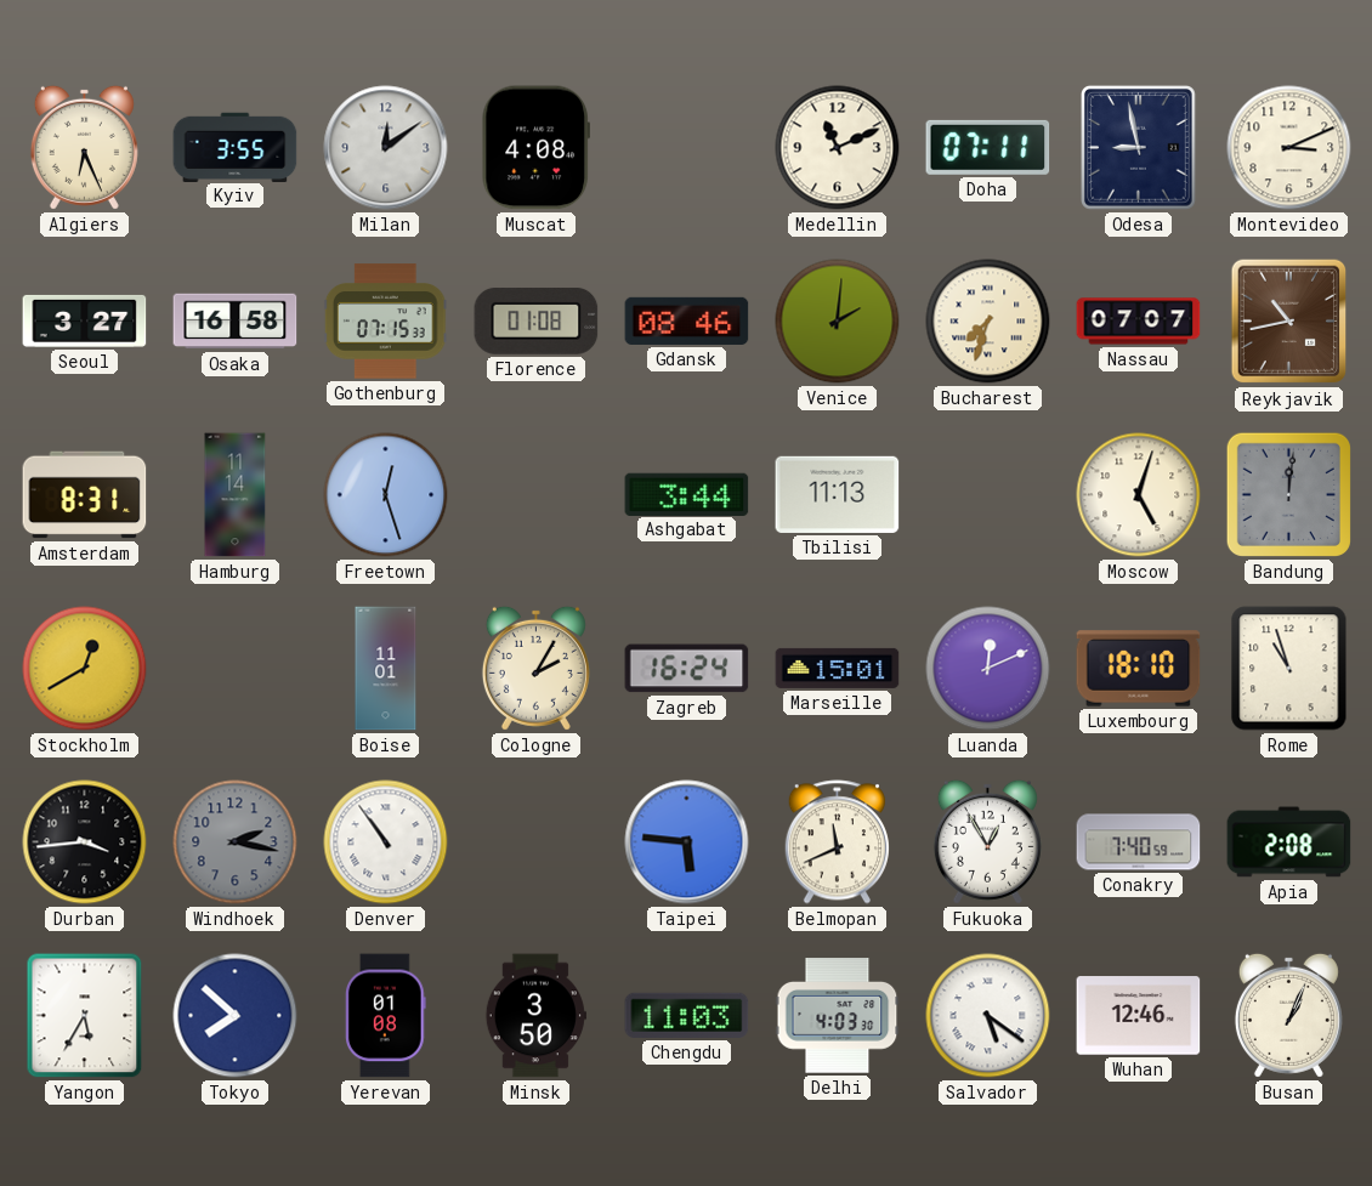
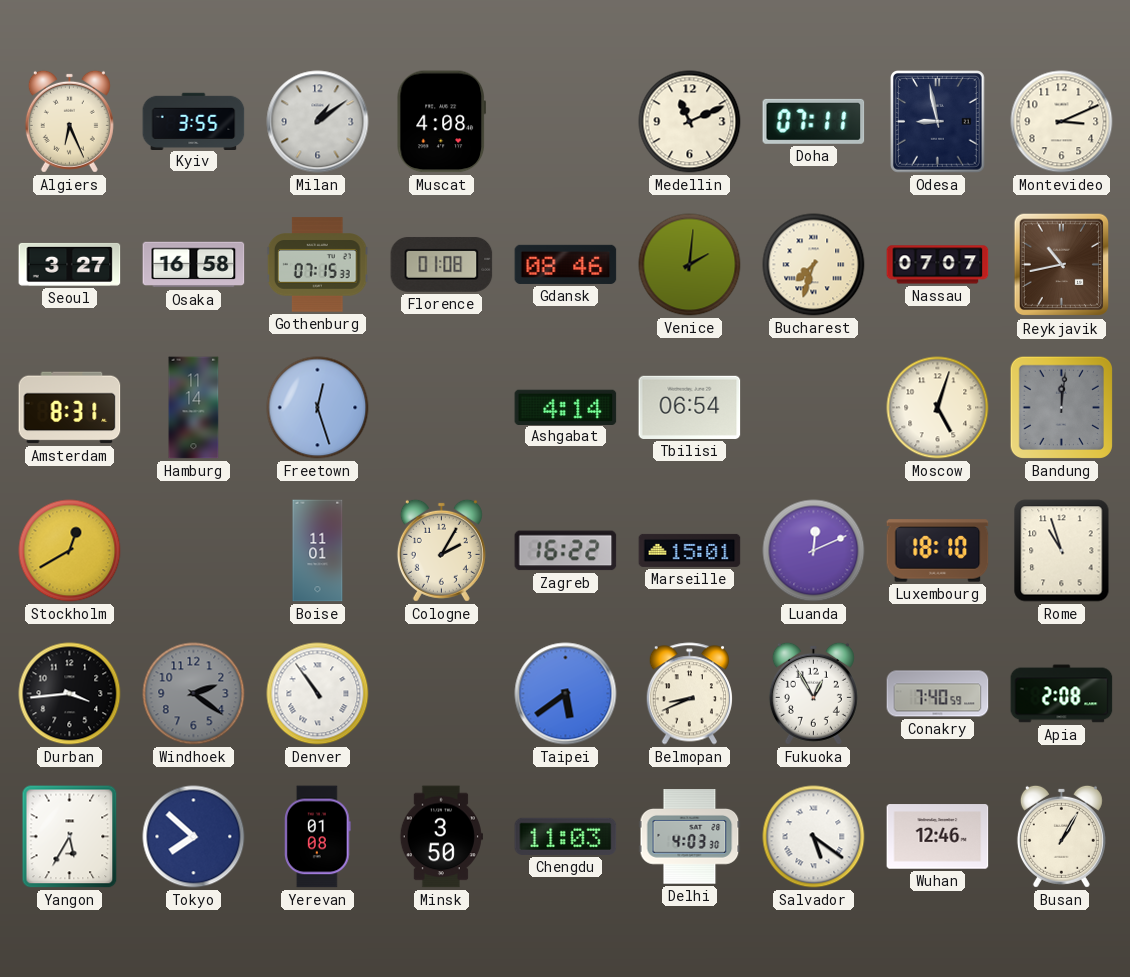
Milan: 12:09 -> 1:09
Ashgabat: 3:44 -> 4:14
Tbilisi: 11:13 -> 06:54
Zagreb: 16:24 -> 16:22
Windhoek: 2:17 -> 2:21
Taipei: 5:46 -> 5:39
Belmopan: 11:41 -> 8:41
Busan: 1:04 -> 1:05
